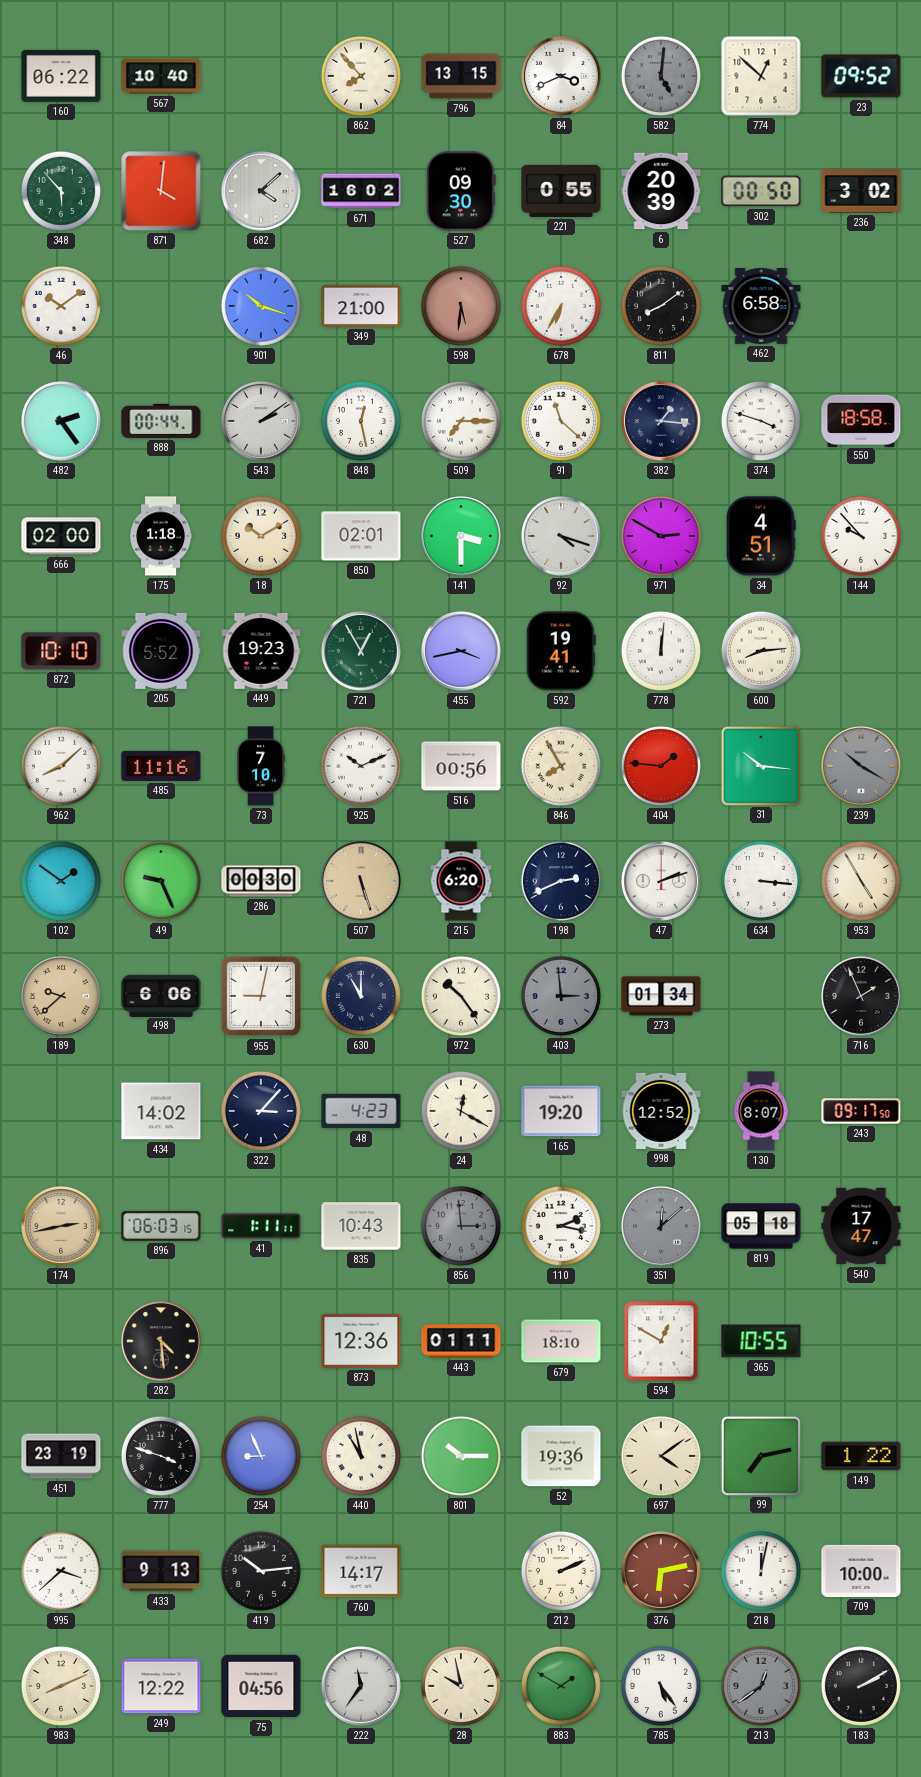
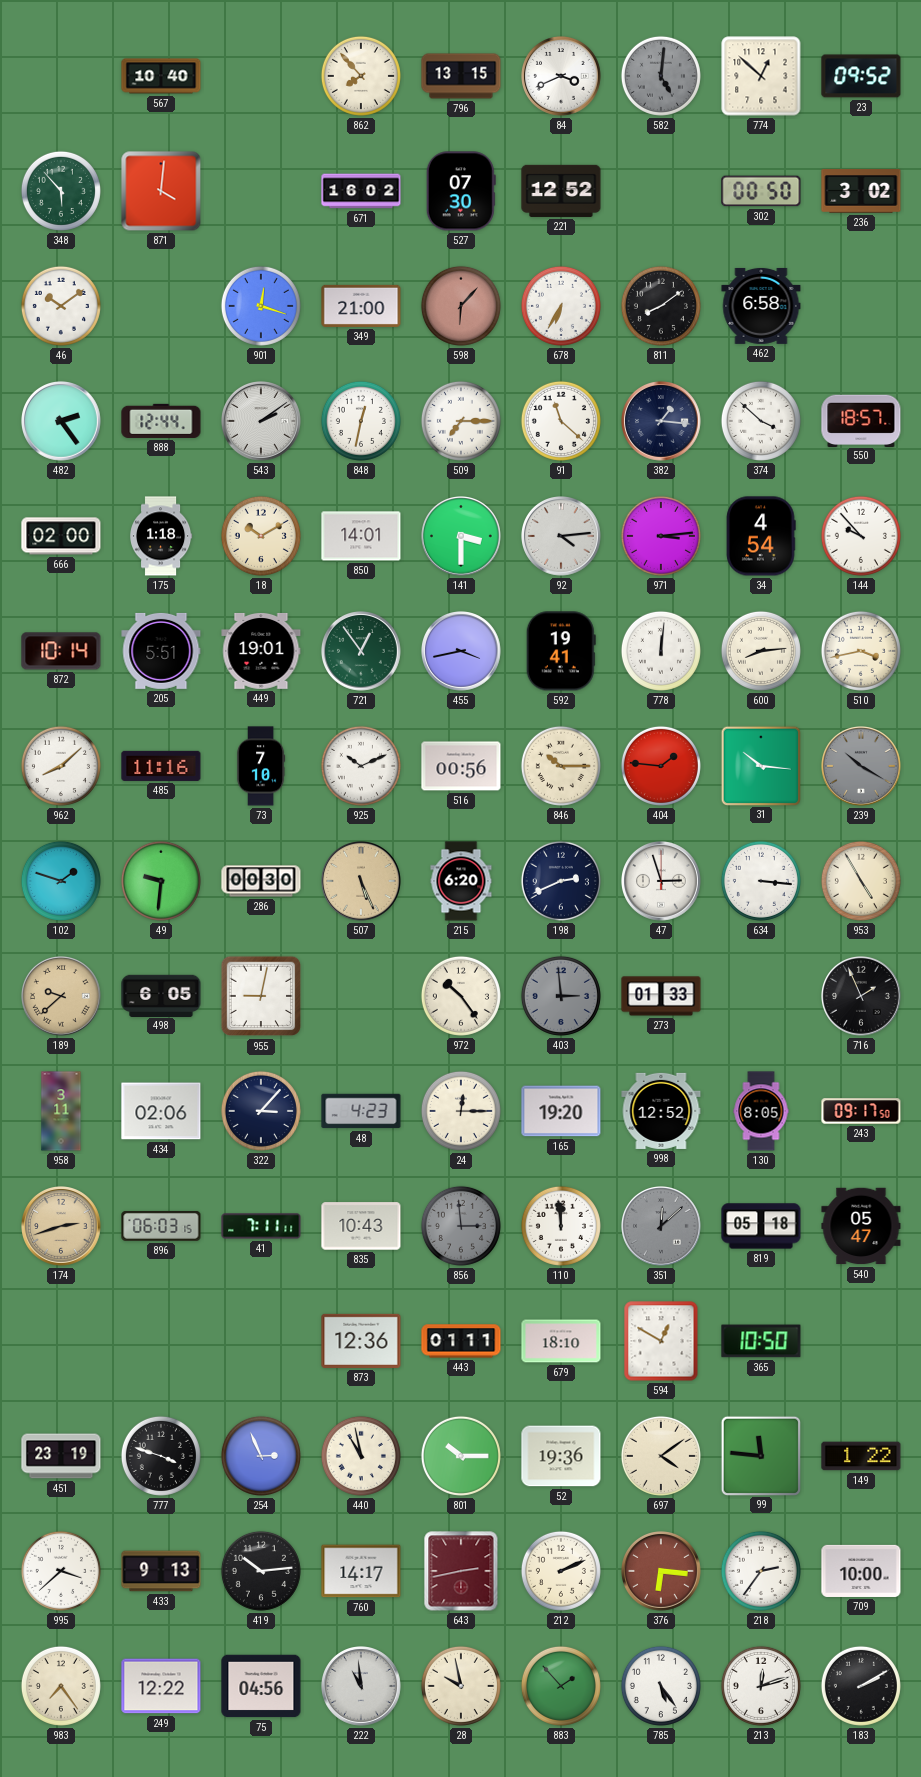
160: 06:22 -> none
682: 4:08 -> none
527: 09:30 -> 07:30
221: 0:55 -> 12:52
6: 20:39 -> none
901: 10:18 -> 12:18
598: 5:31 -> 6:07
888: 00:44 -> 12:44
848: 12:28 -> 12:32
374: 3:48 -> 3:52
550: 18:58 -> 18:57
850: 02:01 -> 14:01
92: 4:18 -> 4:14
971: 2:50 -> 3:14
34: 4:51 -> 4:54
872: 10:10 -> 10:14
205: 5:52 -> 5:51
449: 19:23 -> 19:01
721: 12:55 -> 12:54
510: none -> 3:43
846: 7:55 -> 10:15
102: 1:51 -> 1:48
49: 9:26 -> 9:31
507: 5:27 -> 5:26
47: 2:12 -> 2:57
498: 6:06 -> 6:05
630: 11:00 -> none
273: 01:34 -> 01:33
958: none -> 3:11
434: 14:02 -> 02:06
24: 12:20 -> 12:15
130: 8:07 -> 8:05
174: 2:43 -> 2:42
41: 1:11 -> 7:11
110: 2:17 -> 11:59
540: 17:47 -> 05:47
282: 4:29 -> none
365: 10:55 -> 10:50
254: 8:56 -> 2:56
99: 7:13 -> 11:46
643: none -> 2:43
376: 6:13 -> 6:16
218: 12:02 -> 2:36
983: 8:11 -> 7:24
222: 11:36 -> 10:59
883: 1:50 -> 1:53
213: 12:39 -> 12:12
213 dial: grey -> white
